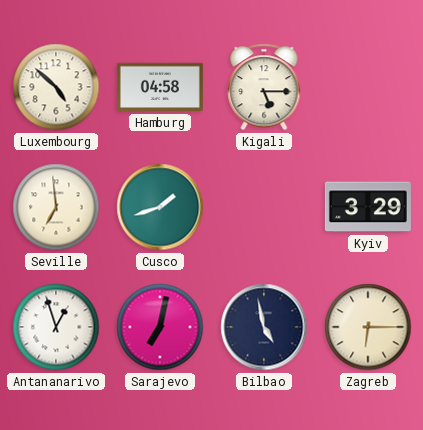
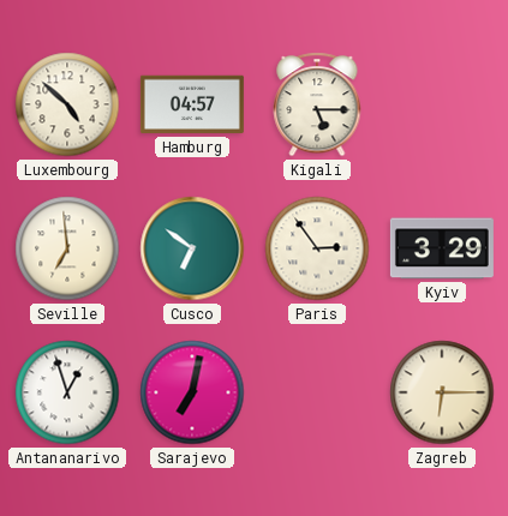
Hamburg: 04:58 -> 04:57
Cusco: 1:42 -> 6:51
Paris: none -> 2:54
Bilbao: 4:58 -> none
